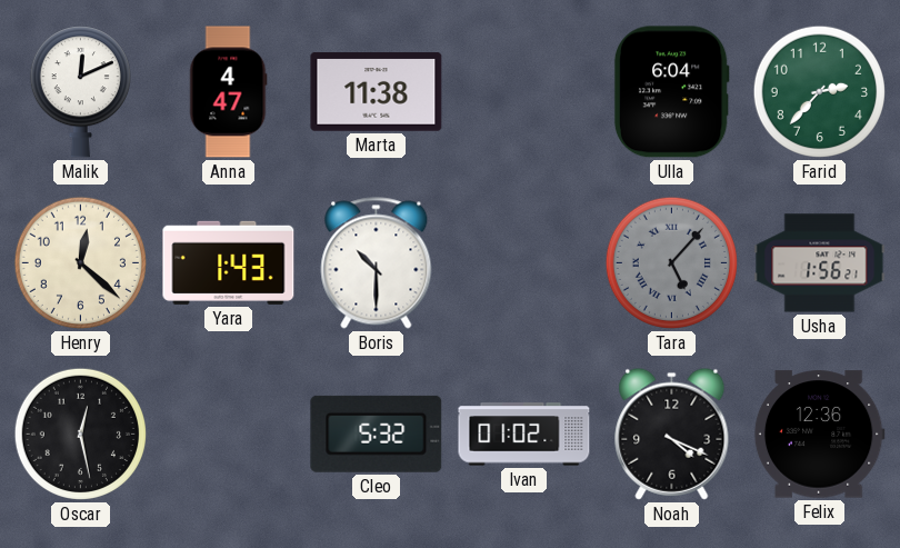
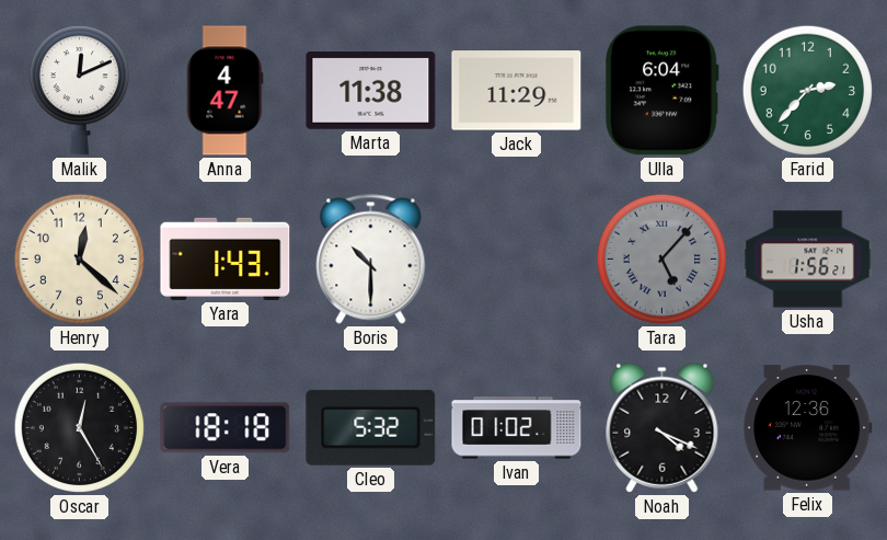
Jack: none -> 11:29
Oscar: 12:28 -> 12:25
Vera: none -> 18:18
